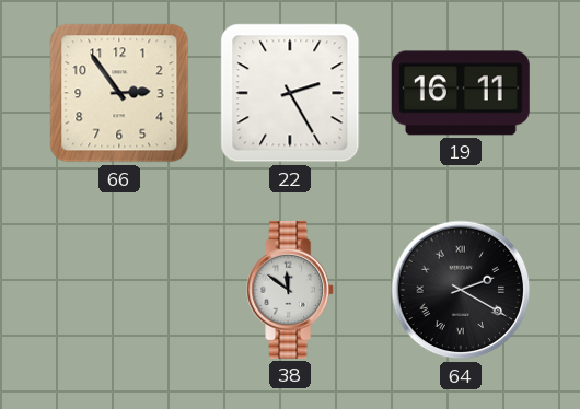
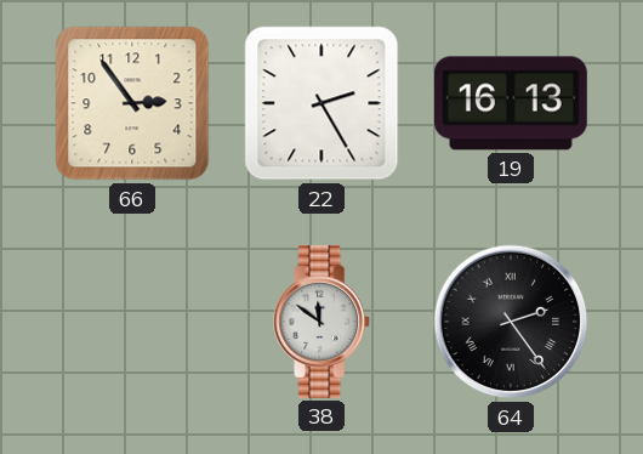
19: 16:11 -> 16:13
64: 2:20 -> 2:24
